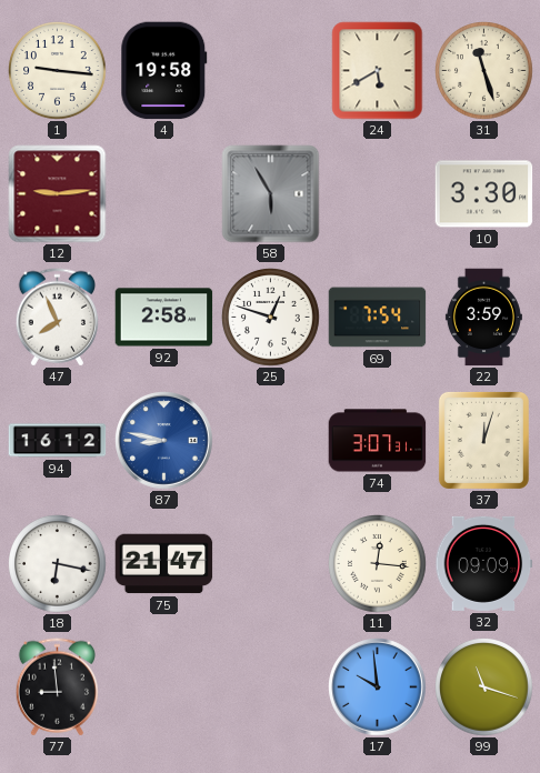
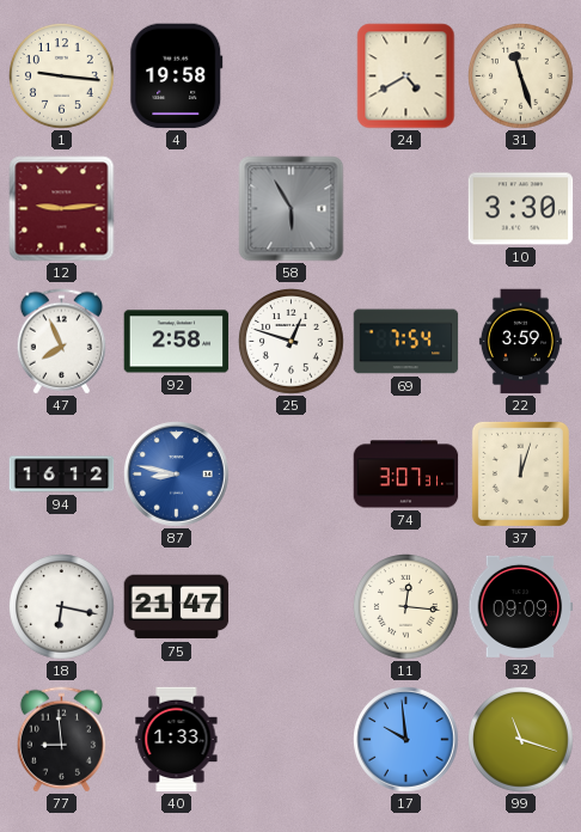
24: 5:40 -> 4:40
40: none -> 1:33
